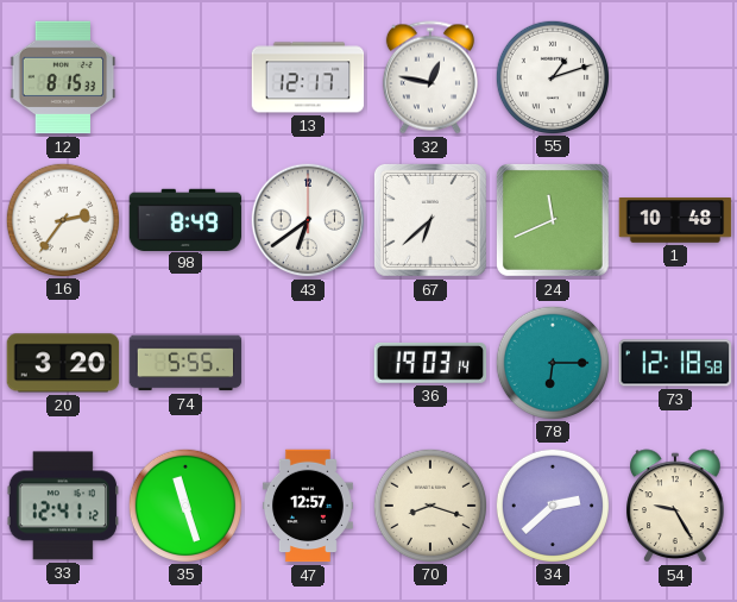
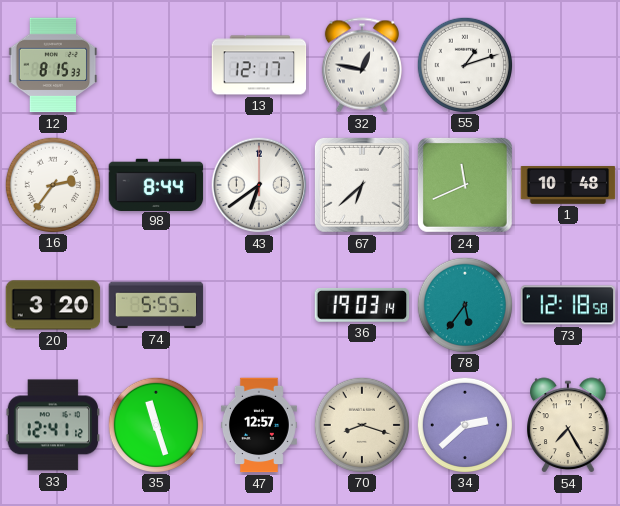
98: 8:49 -> 8:44
78: 6:15 -> 5:36
54: 9:25 -> 7:25
